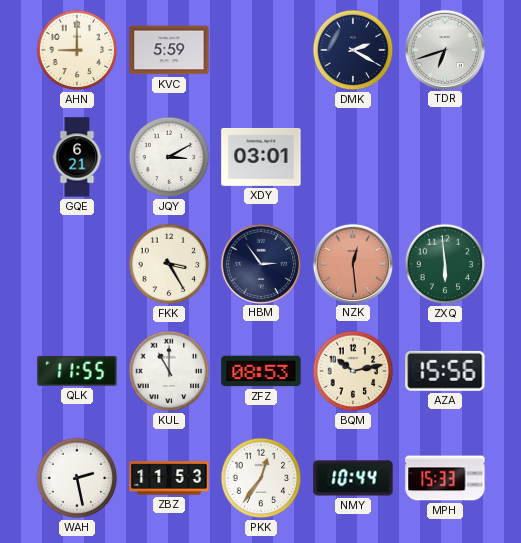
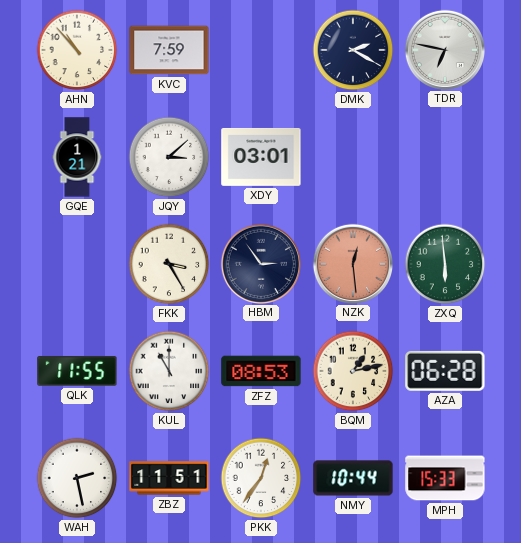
AHN: 9:00 -> 10:53
KVC: 5:59 -> 7:59
TDR: 6:42 -> 6:47
GQE: 6:21 -> 1:21
JQY: 3:10 -> 3:08
BQM: 10:13 -> 1:13
AZA: 15:56 -> 06:28
ZBZ: 11:53 -> 11:51
